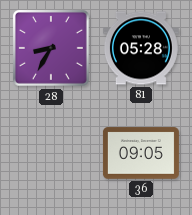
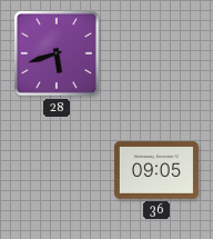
28: 8:35 -> 5:42
81: 05:28 -> none
